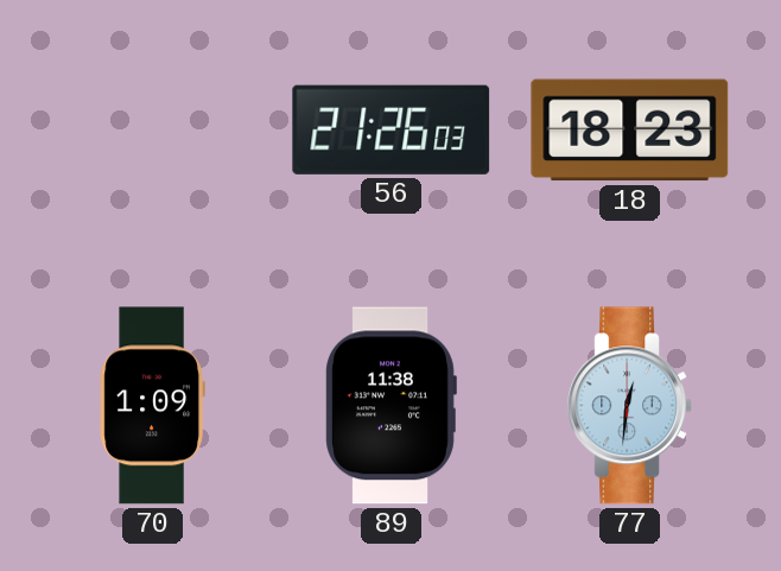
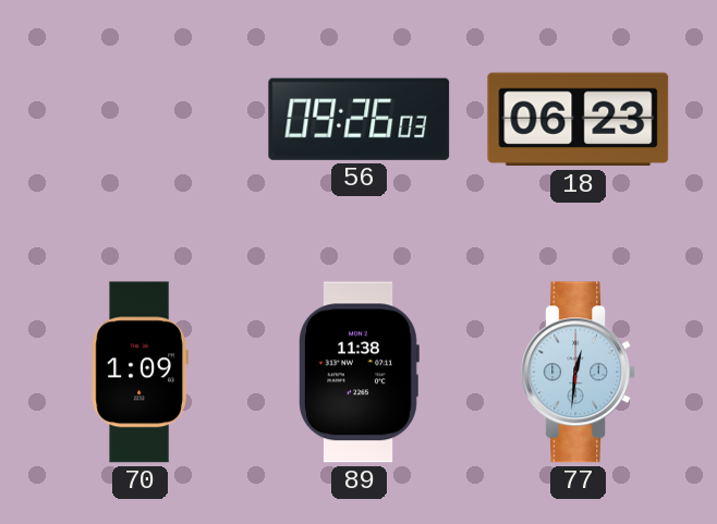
56: 21:26 -> 09:26
18: 18:23 -> 06:23
